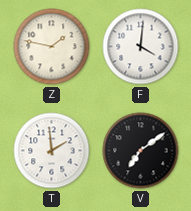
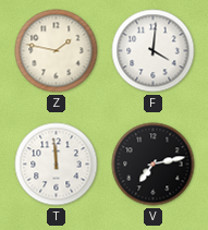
T: 1:59 -> 11:59
V: 7:09 -> 7:13
